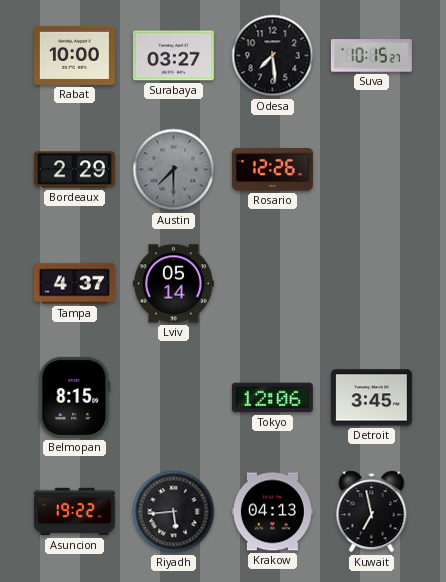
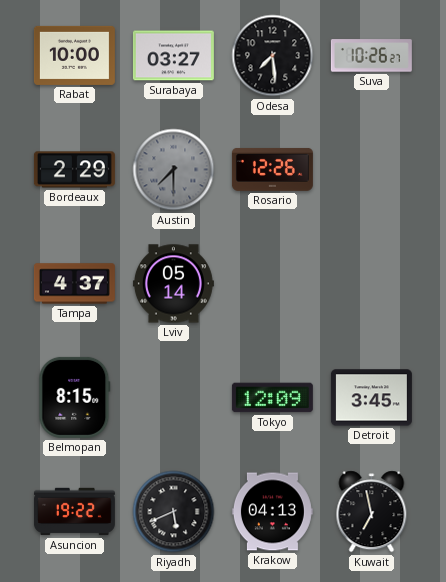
Suva: 10:15 -> 10:26
Tokyo: 12:06 -> 12:09
Riyadh: 5:44 -> 5:41
